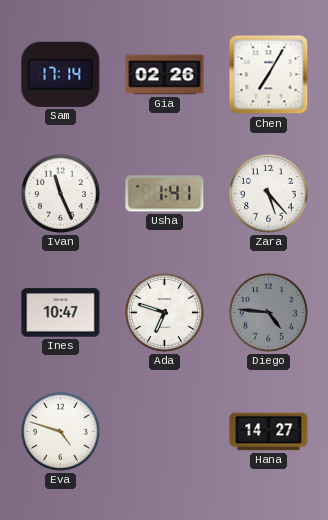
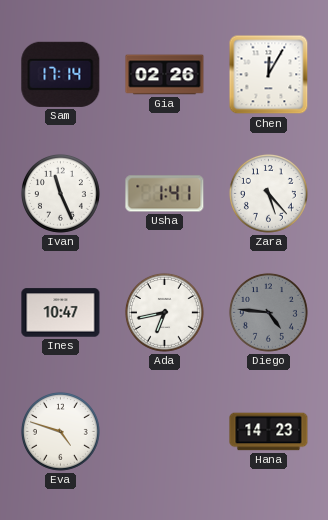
Chen: 7:05 -> 12:05
Ada: 6:48 -> 6:43
Hana: 14:27 -> 14:23
